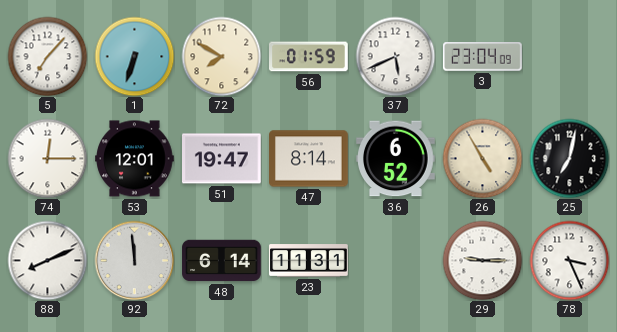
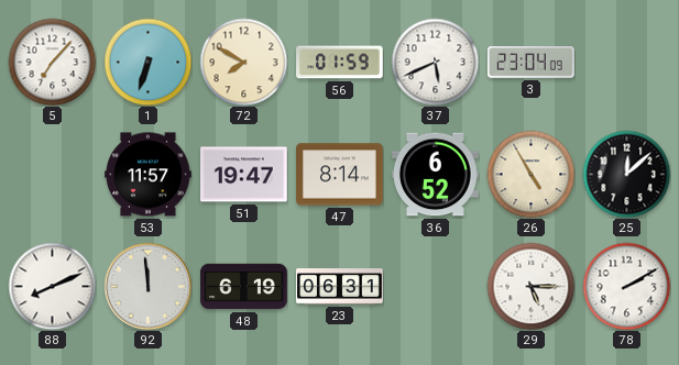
74: 12:15 -> none
53: 12:01 -> 11:57
25: 7:02 -> 12:08
48: 6:14 -> 6:19
23: 11:31 -> 06:31
29: 9:15 -> 5:15
78: 3:26 -> 2:10
